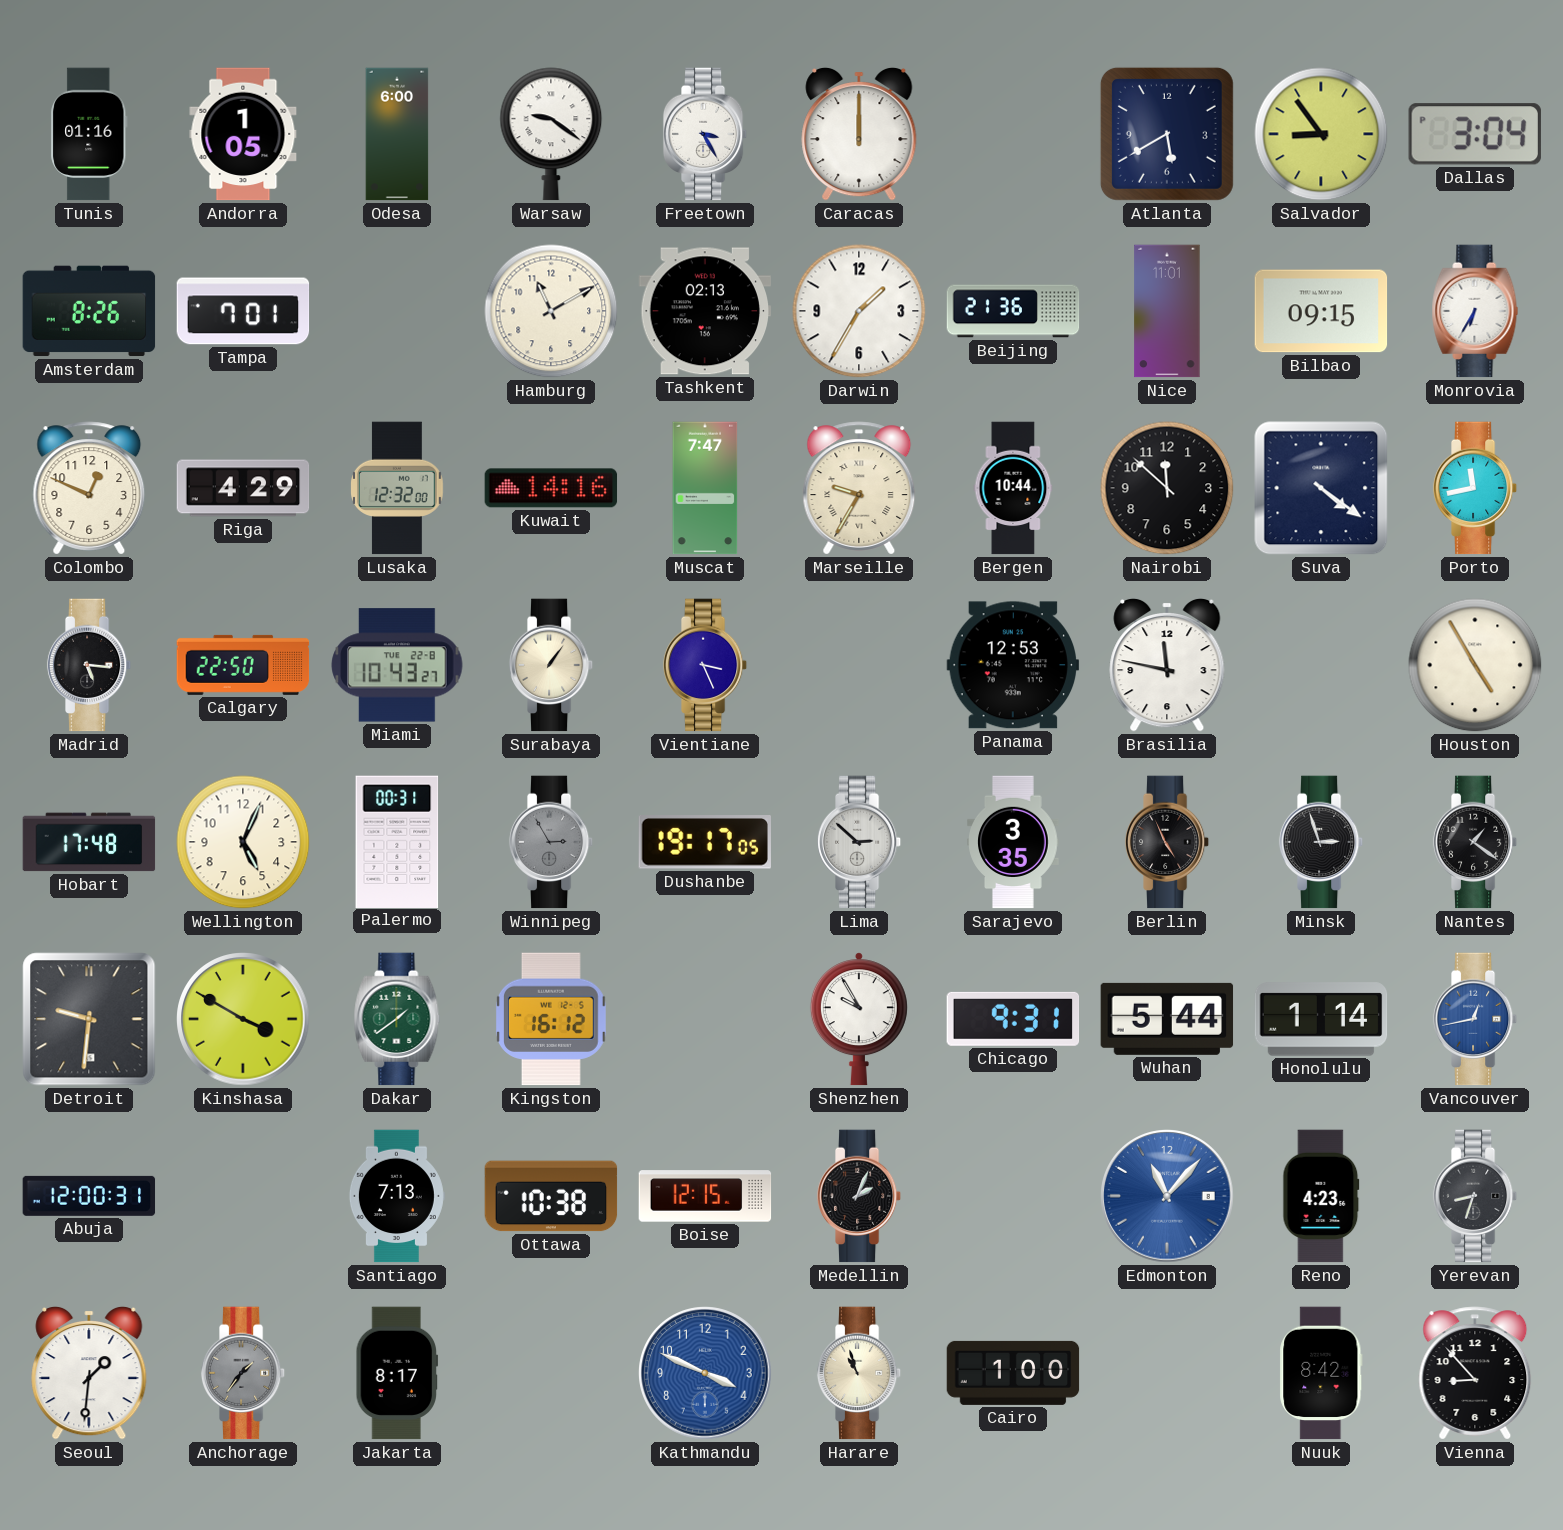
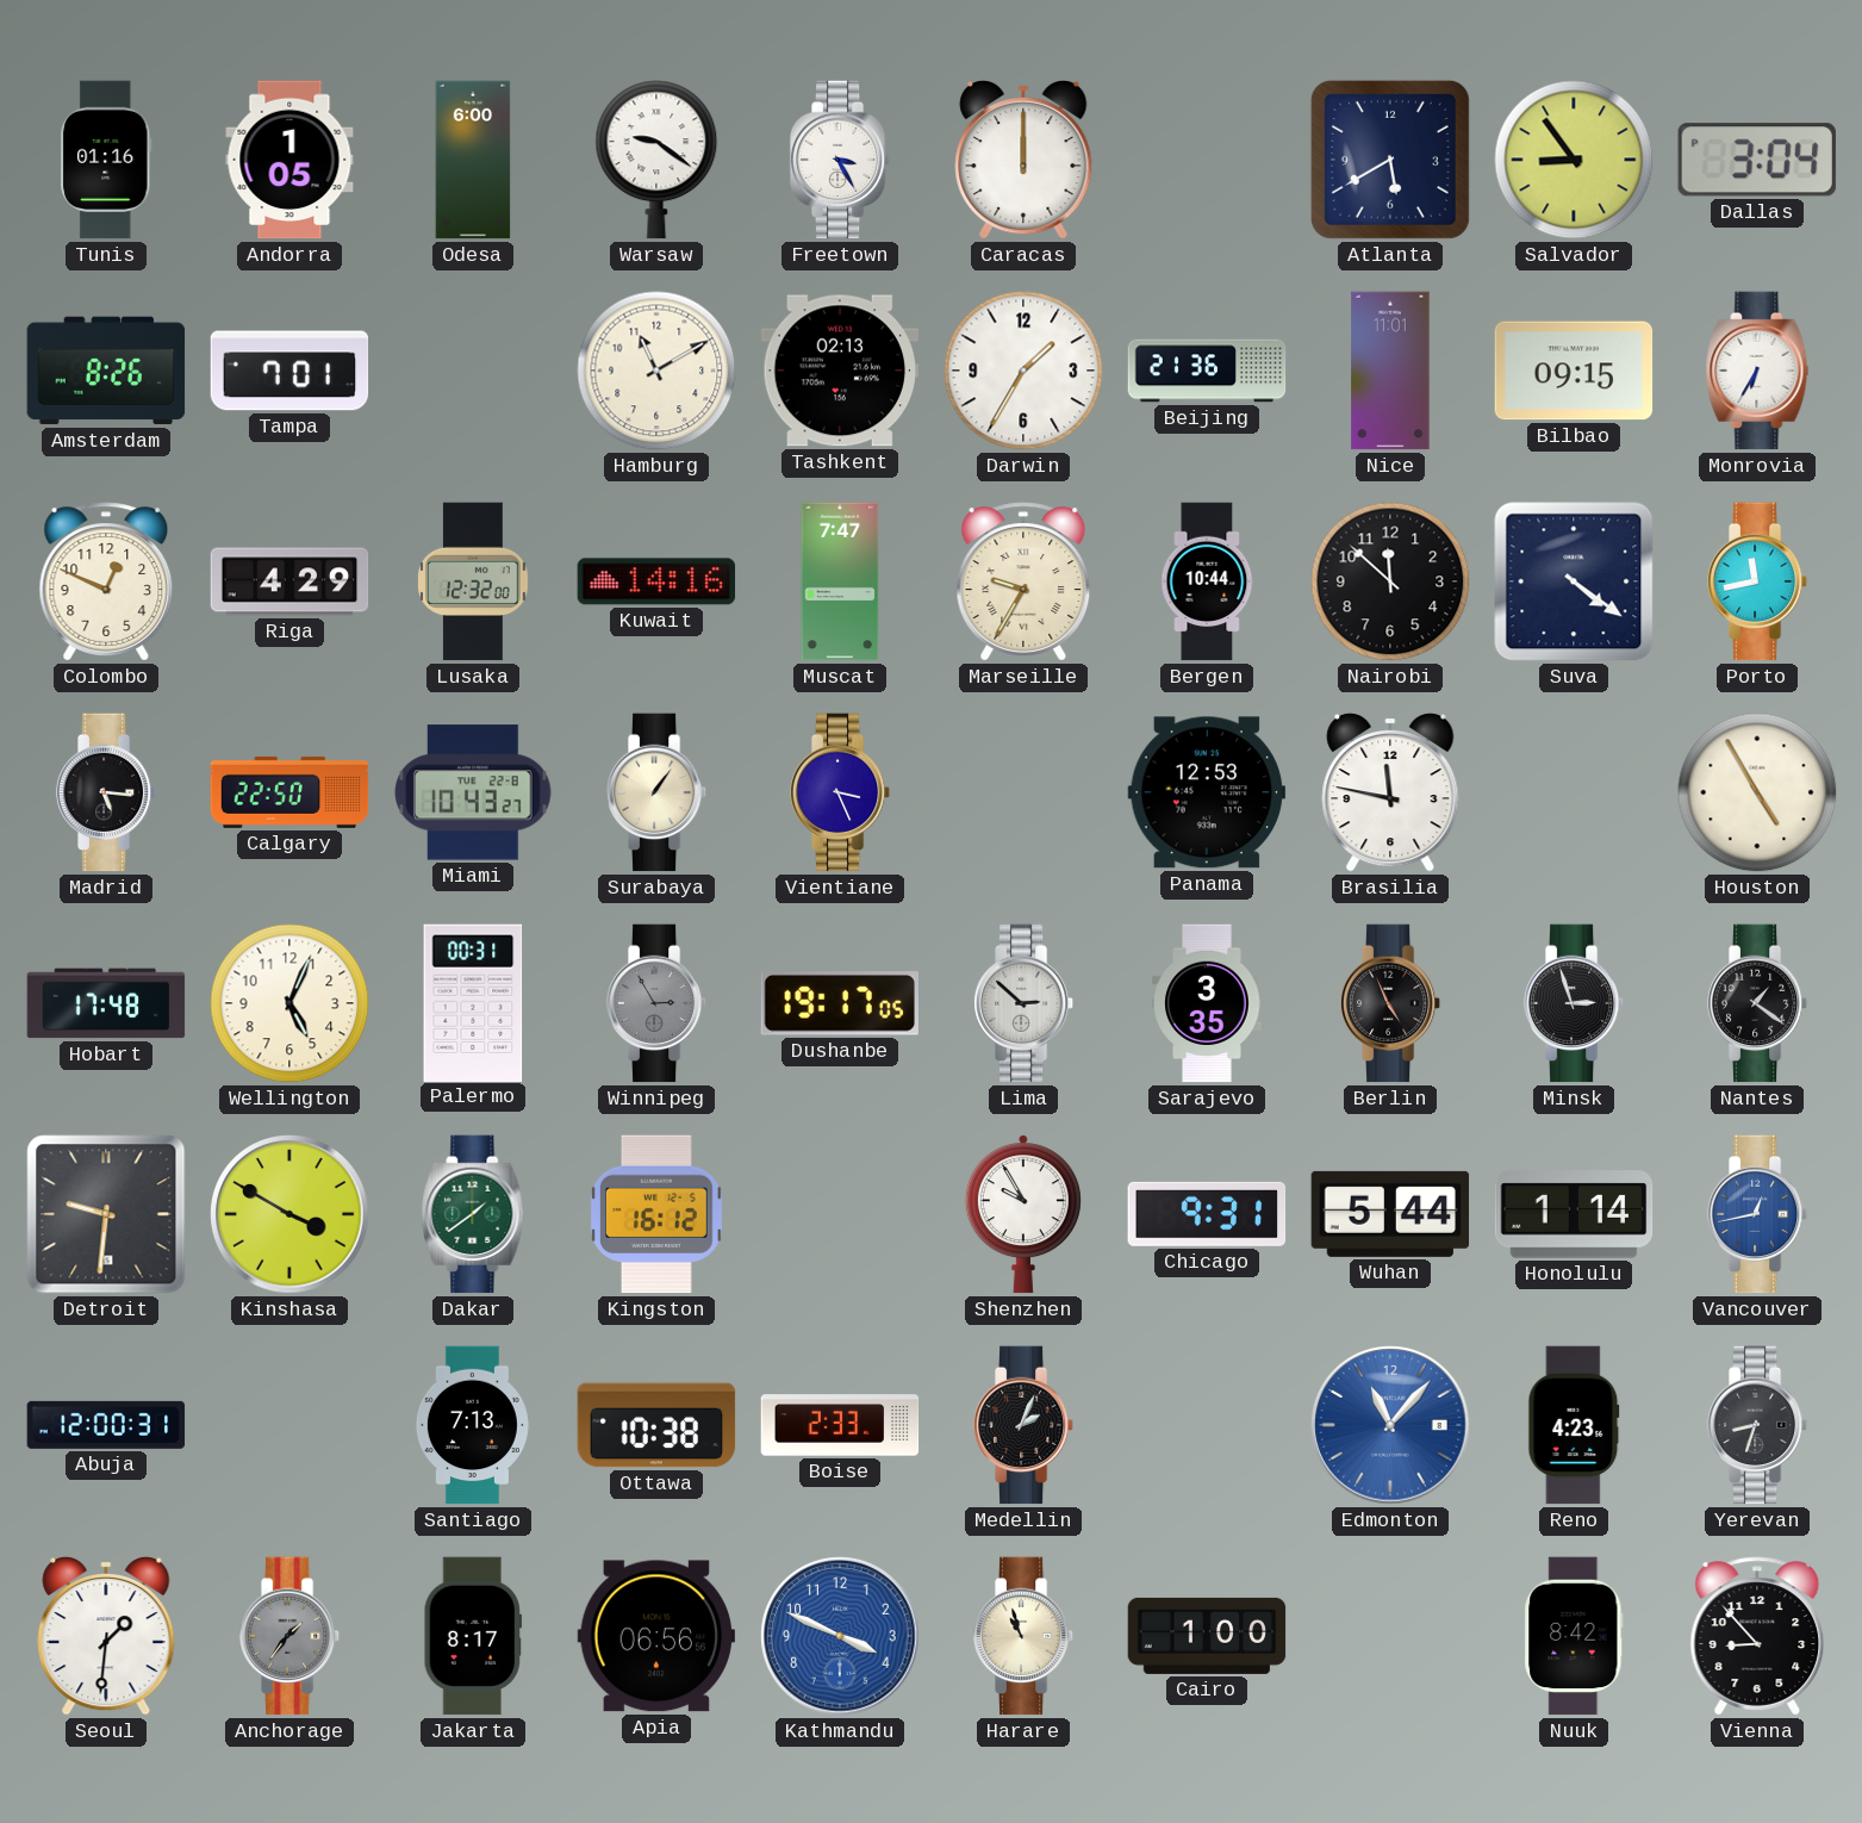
Boise: 12:15 -> 2:33
Apia: none -> 06:56
